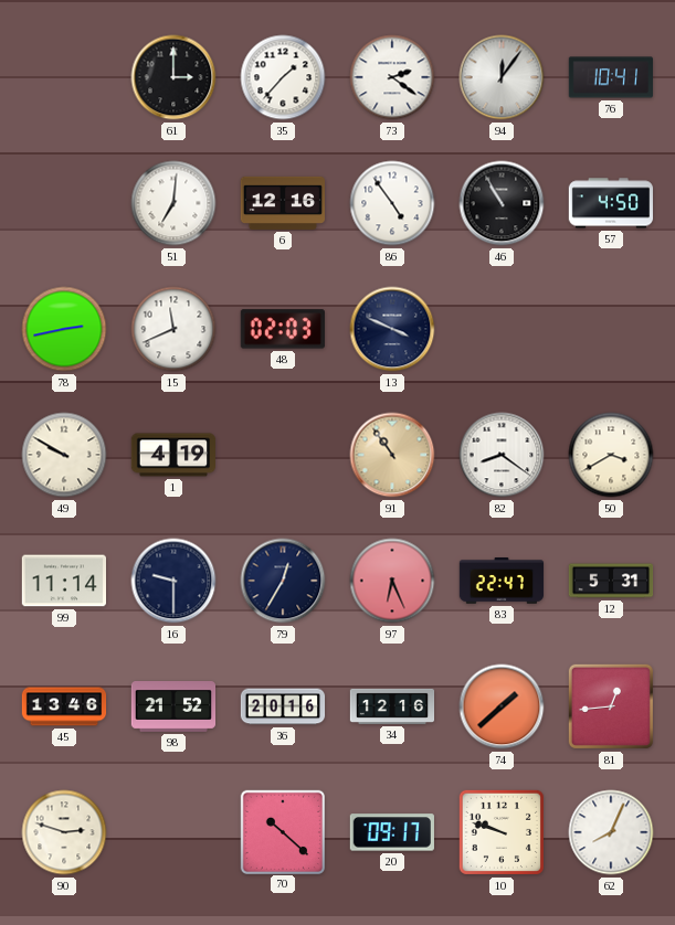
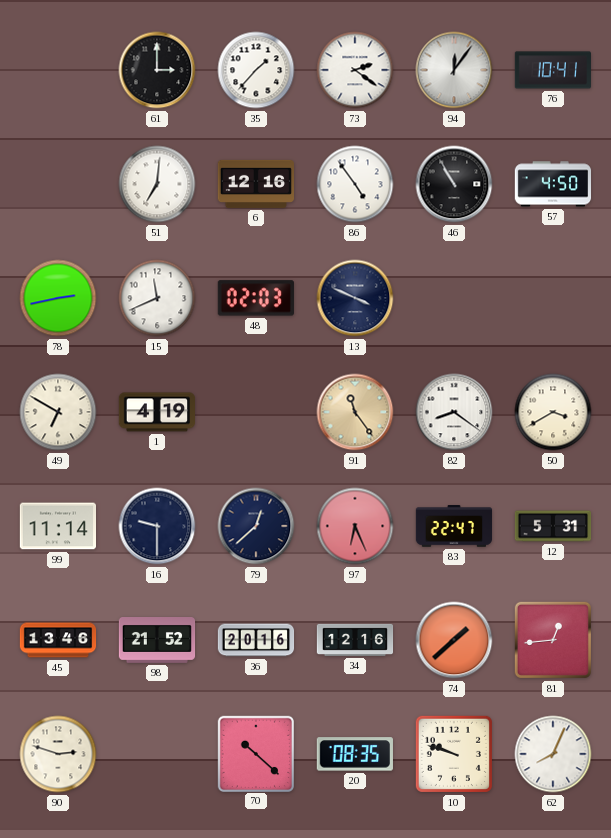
49: 9:50 -> 6:50
91: 10:54 -> 11:24
79: 12:35 -> 12:38
20: 09:17 -> 08:35
